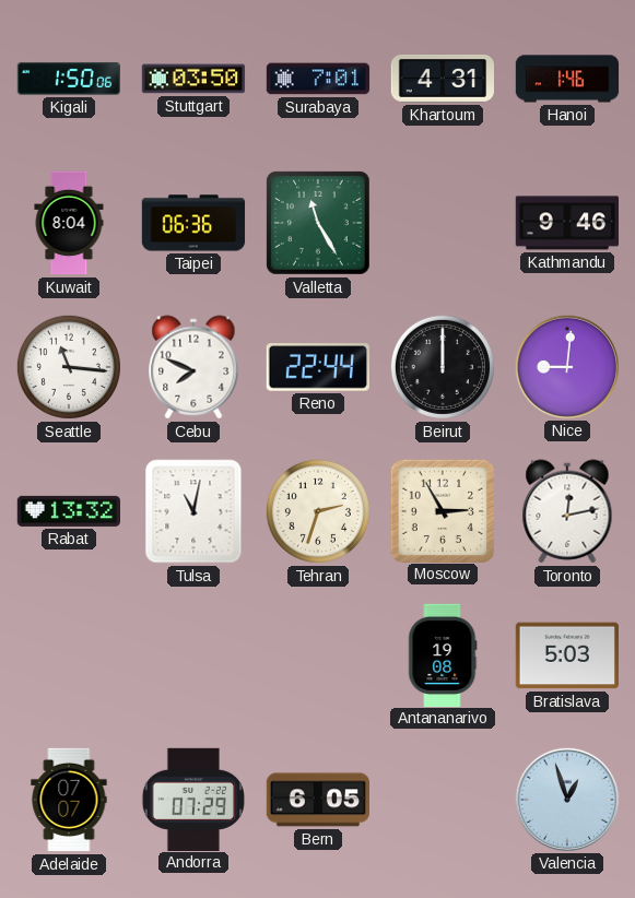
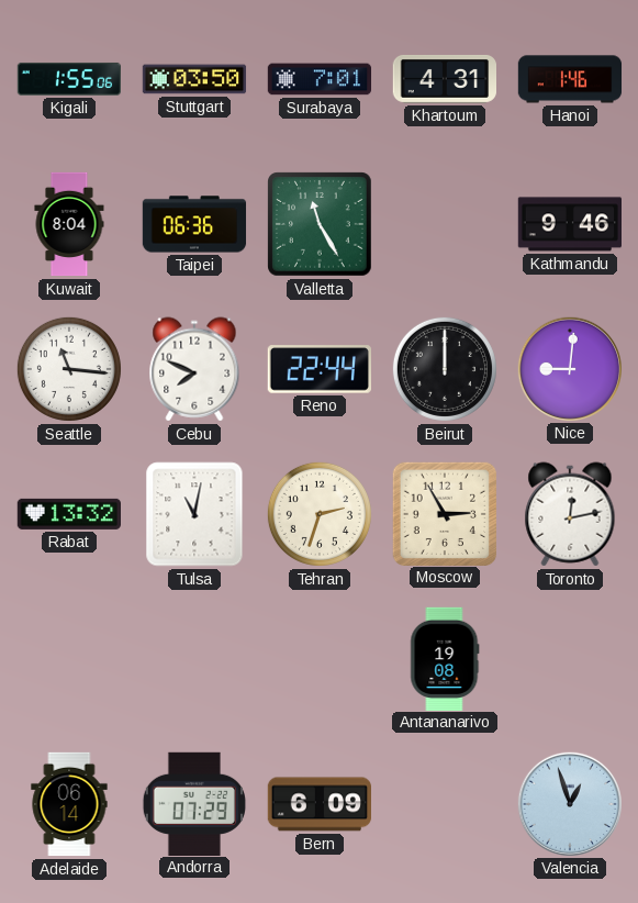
Kigali: 1:50 -> 1:55
Bratislava: 5:03 -> none
Adelaide: 07:07 -> 06:14
Bern: 6:05 -> 6:09
